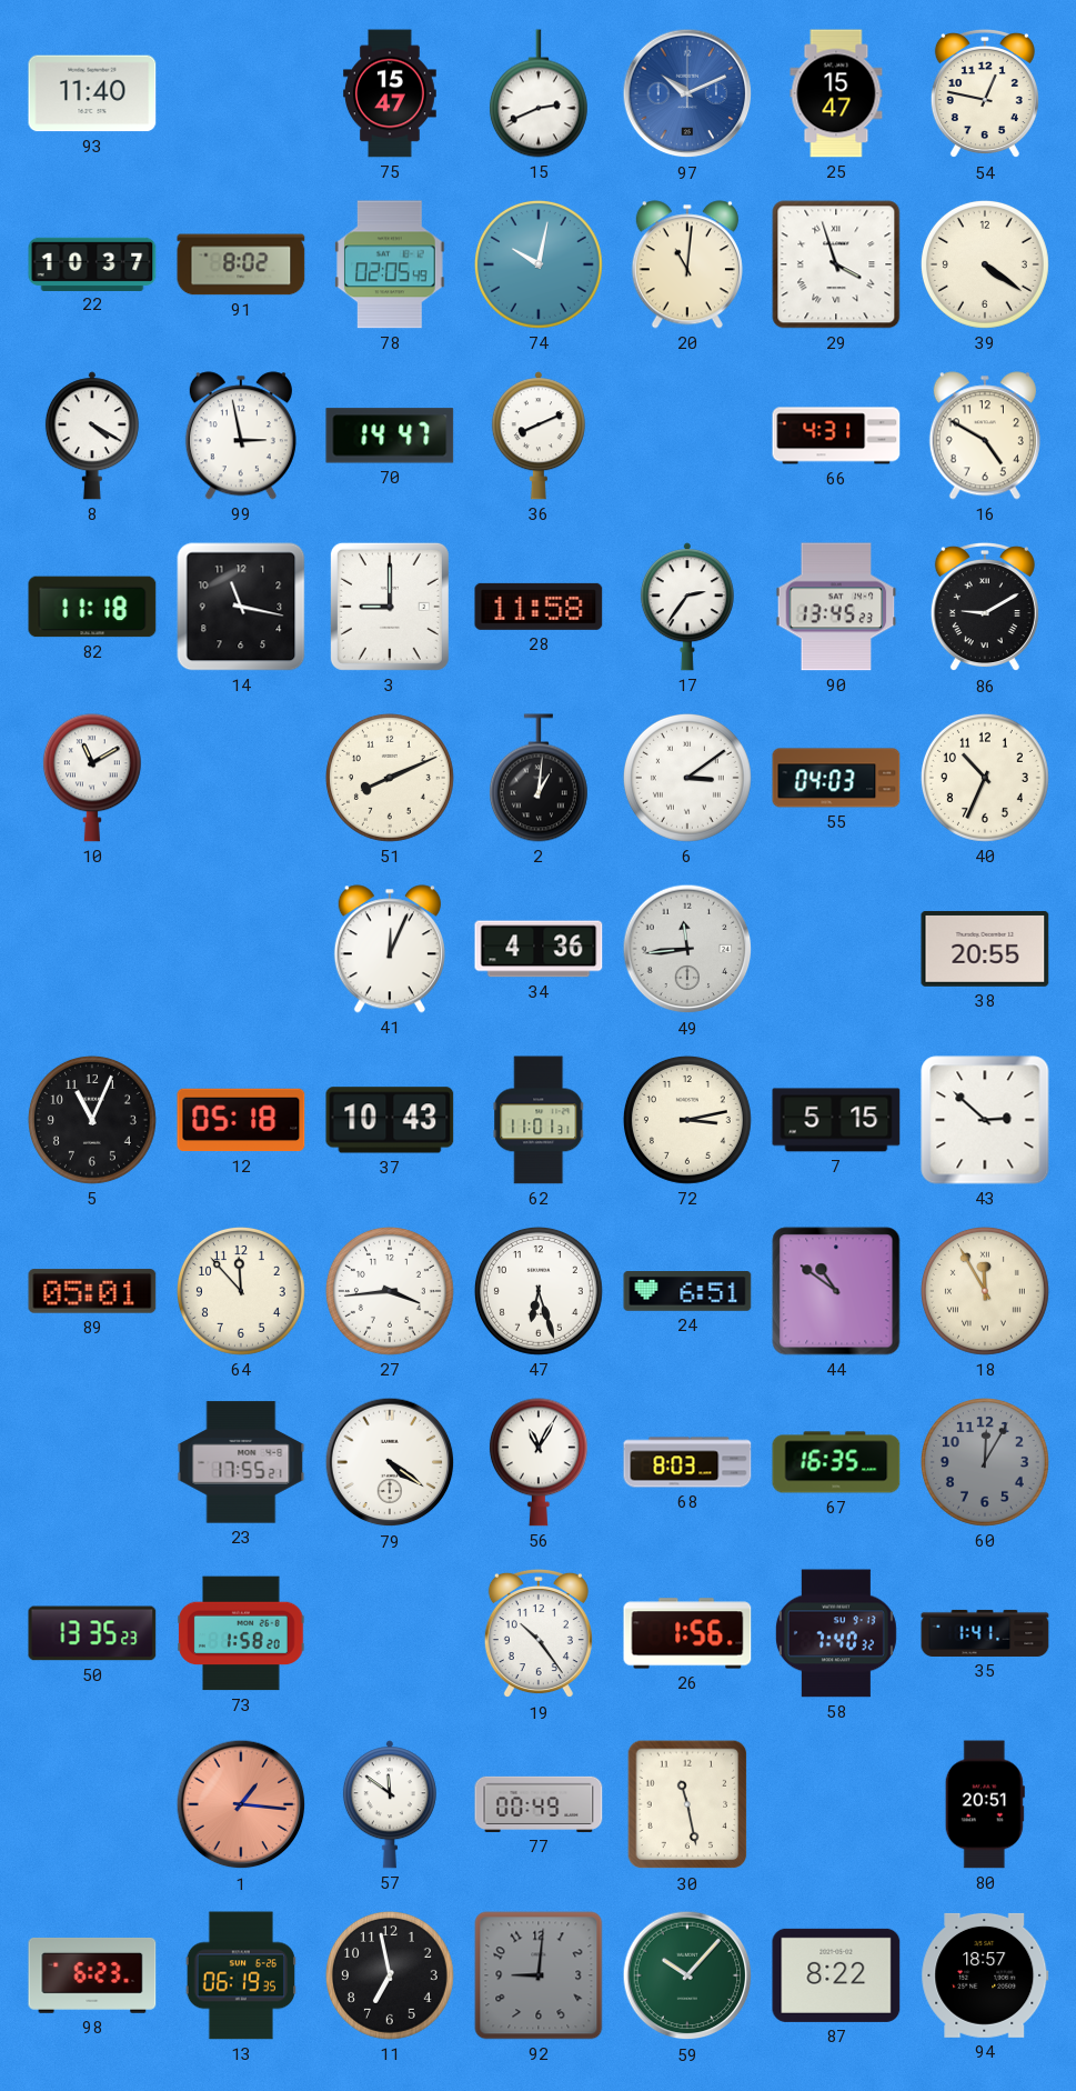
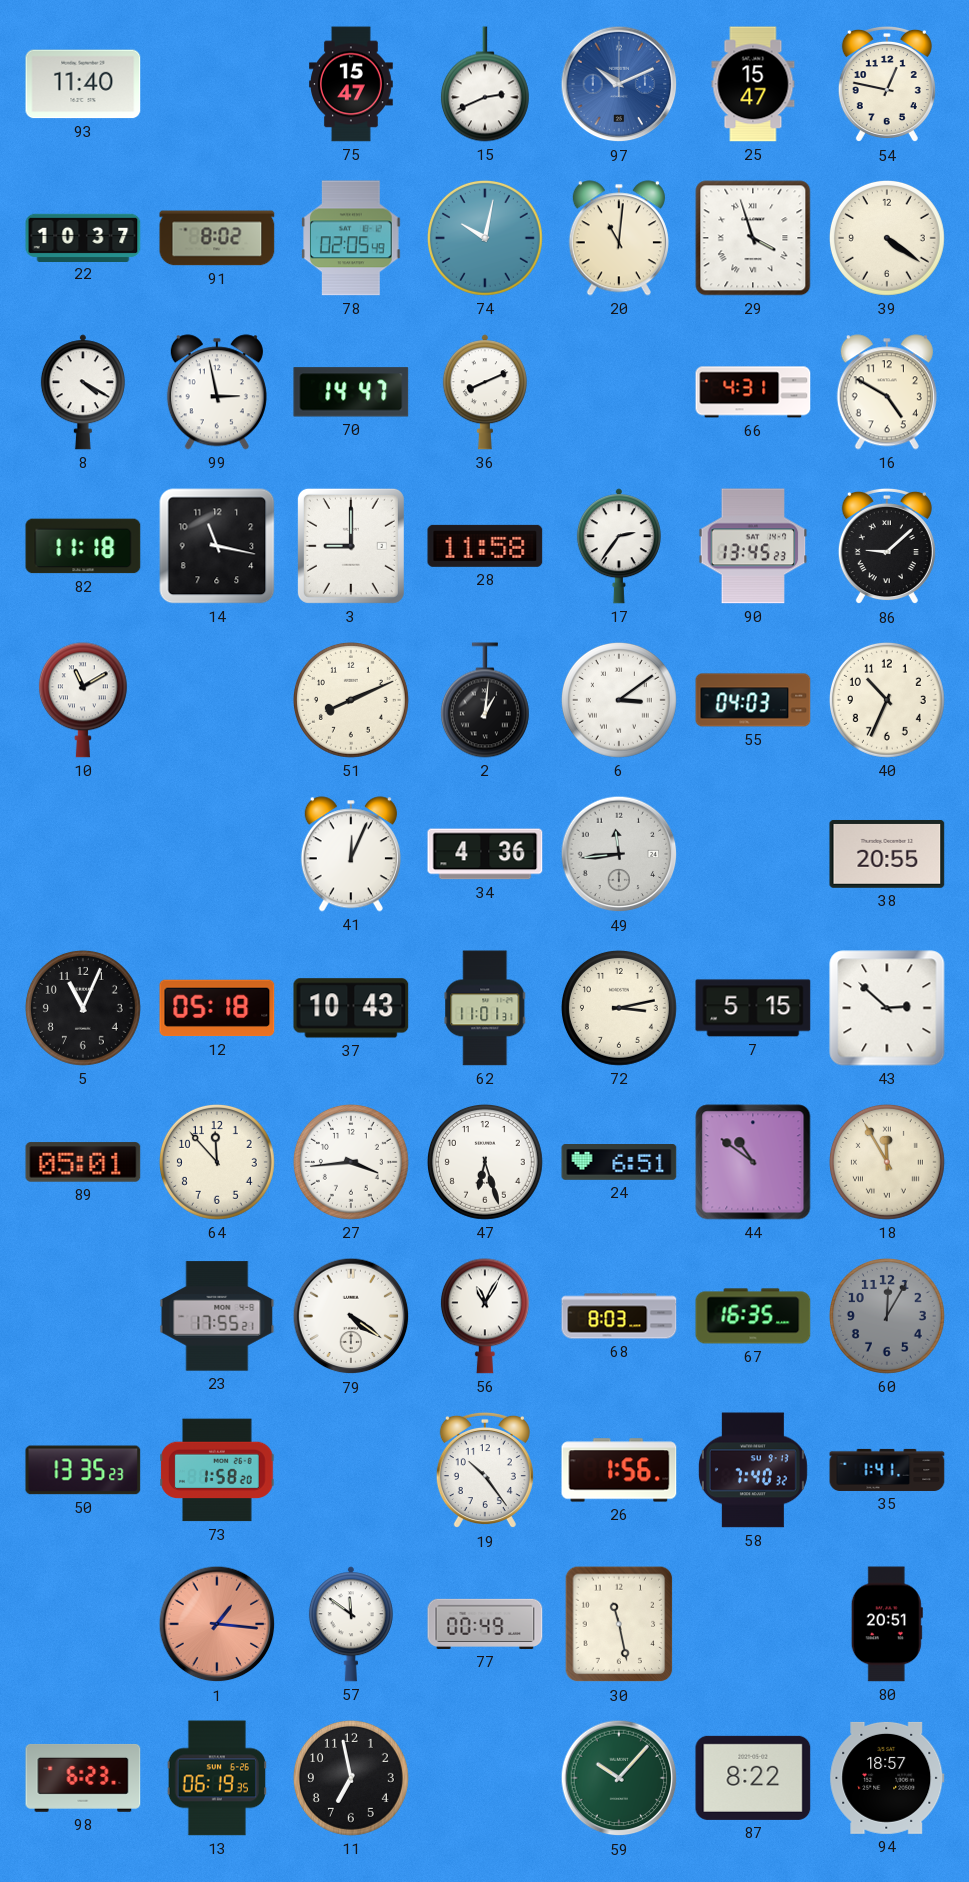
86: 9:10 -> 9:08
92: 9:01 -> none
